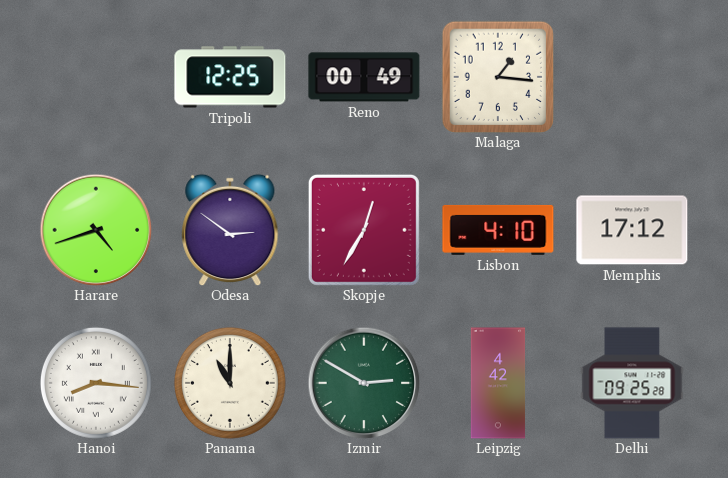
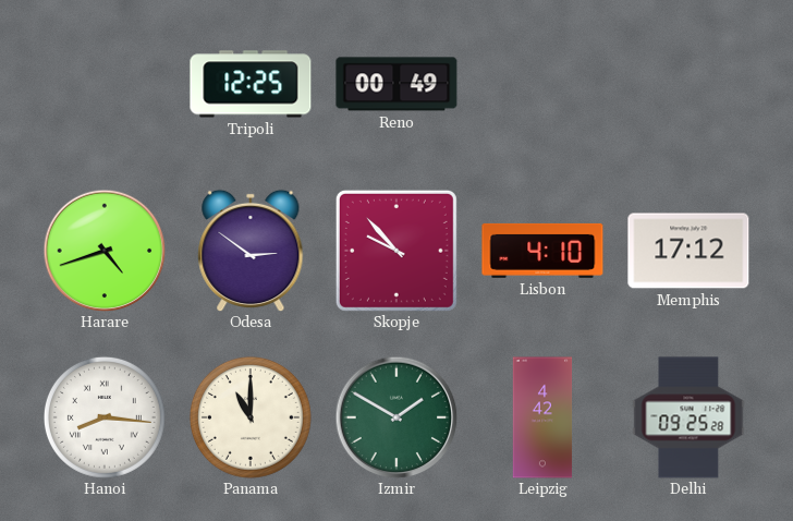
Malaga: 1:16 -> none
Skopje: 12:35 -> 9:53
Izmir: 2:50 -> 1:50
